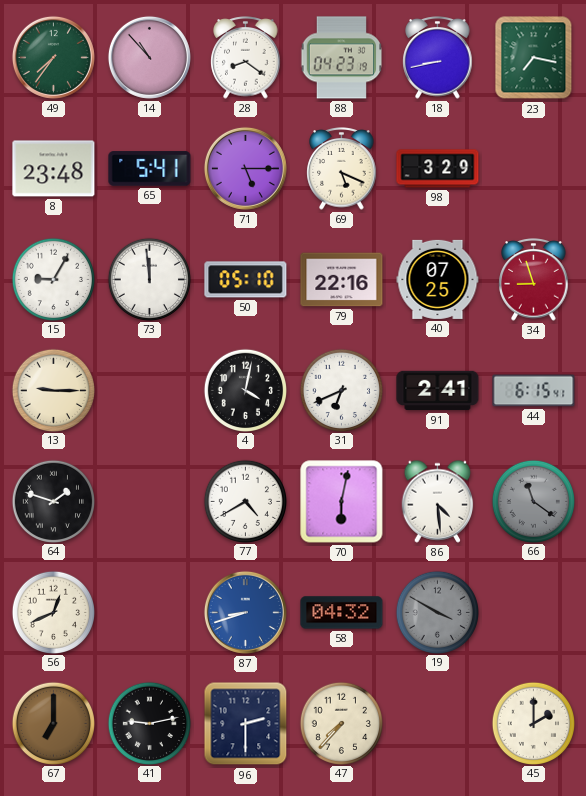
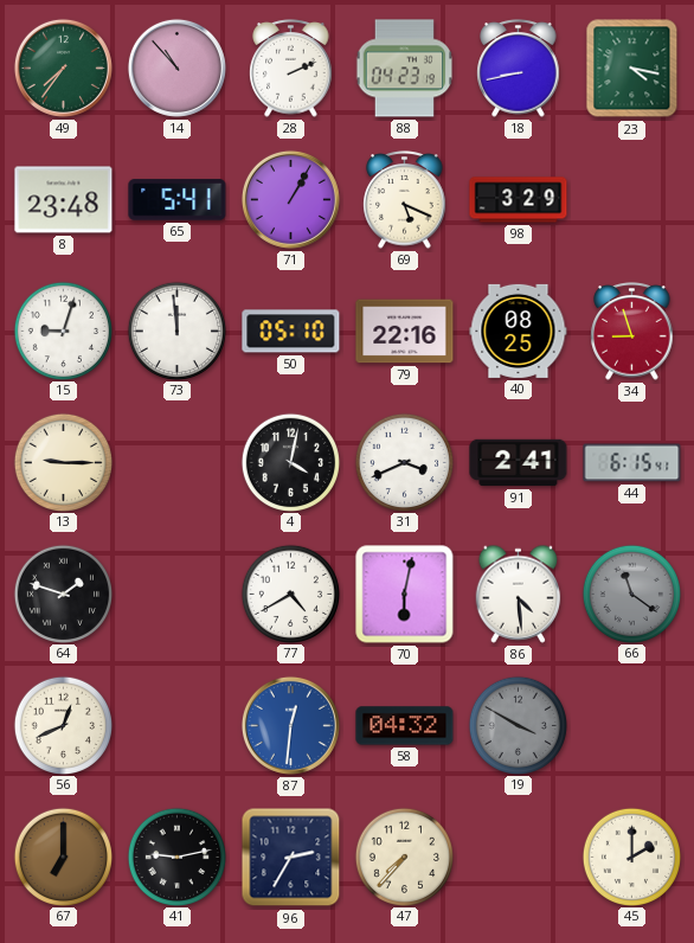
28: 8:21 -> 2:11
23: 7:17 -> 4:17
71: 5:15 -> 1:05
15: 9:05 -> 9:03
40: 07:25 -> 08:25
31: 6:41 -> 3:41
87: 8:42 -> 12:31
96: 2:30 -> 2:35
